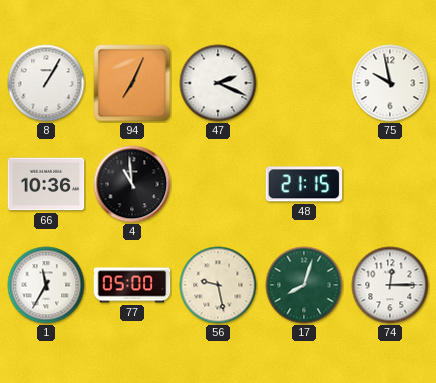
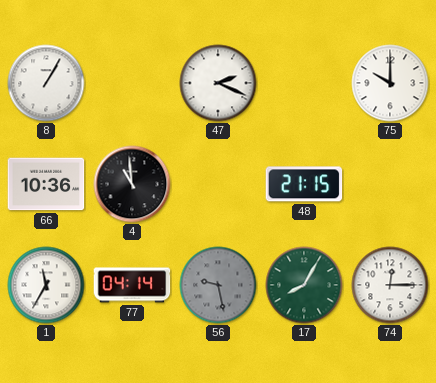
94: 7:04 -> none
75: 9:58 -> 10:00
77: 05:00 -> 04:14
56 dial: cream -> grey
17: 8:03 -> 8:05
